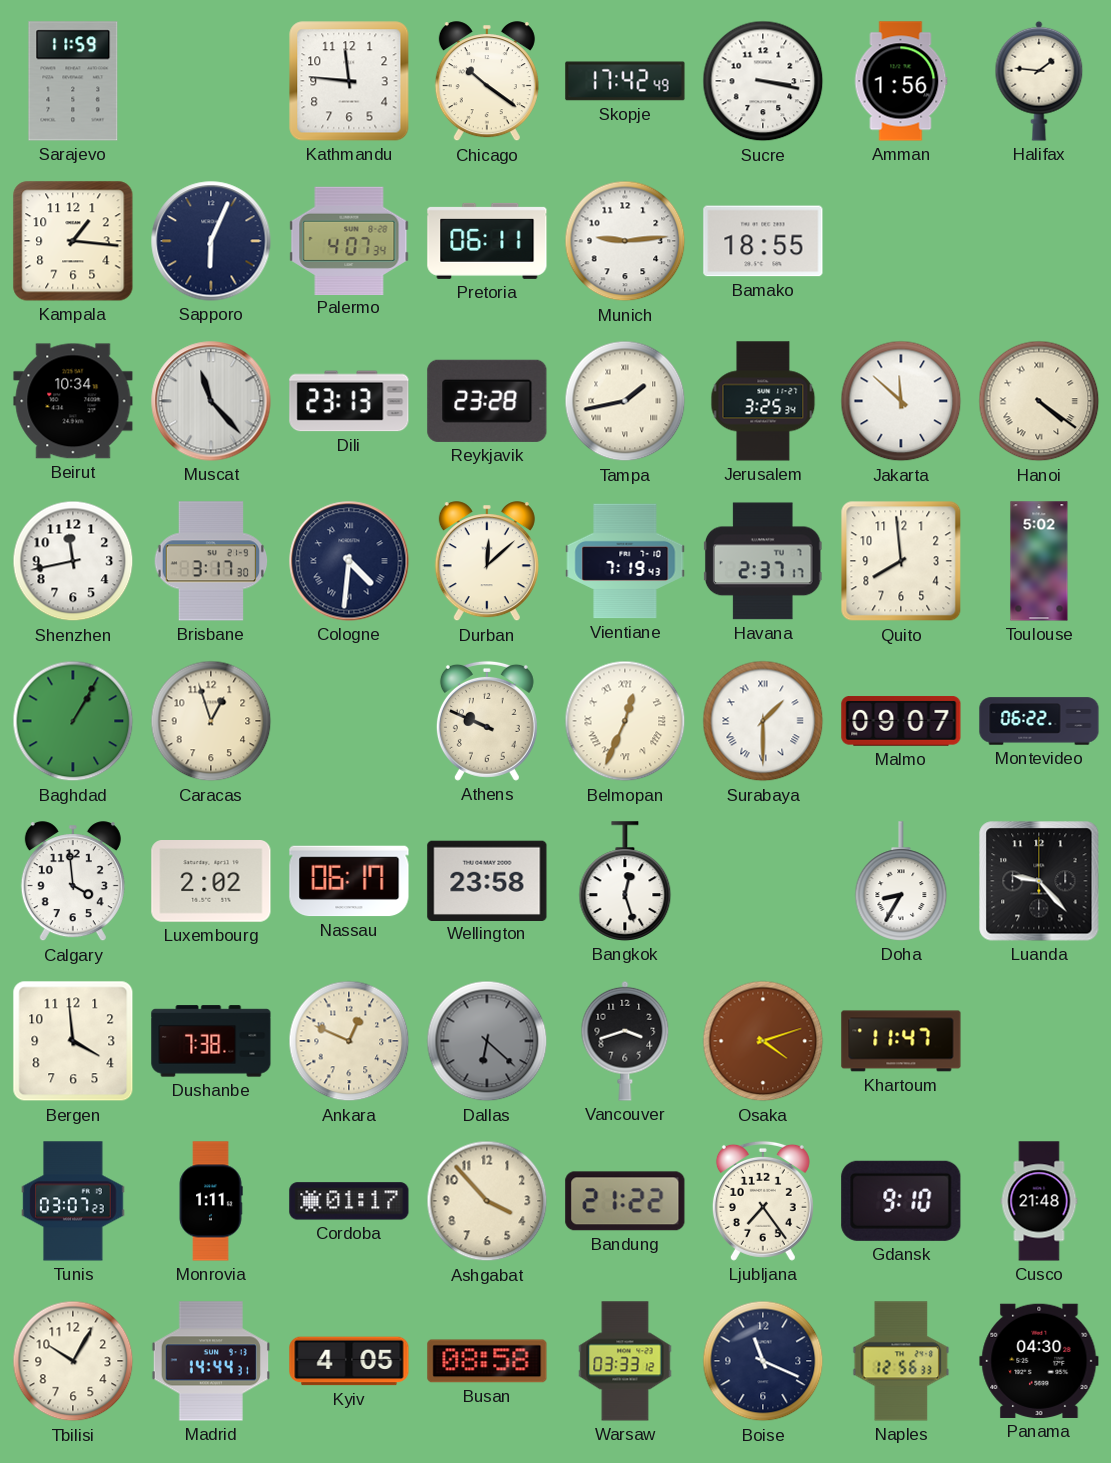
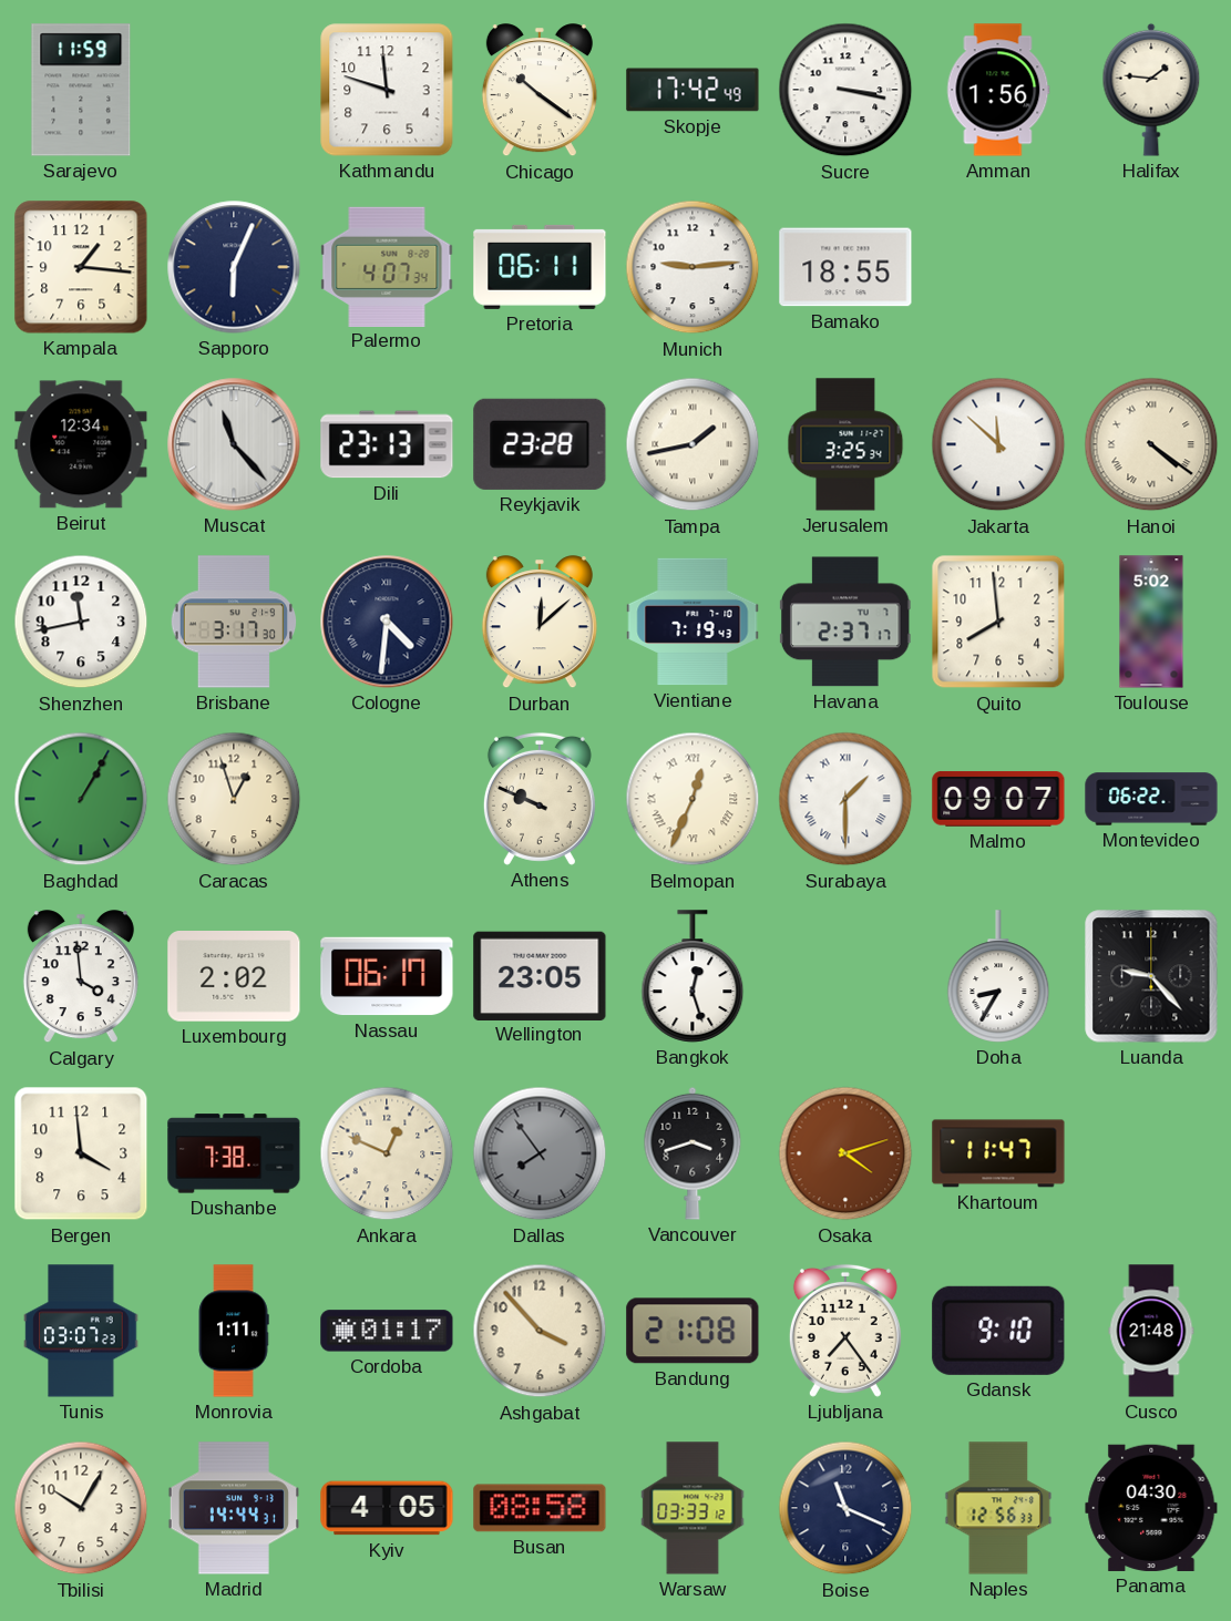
Kathmandu: 11:46 -> 11:48
Beirut: 10:34 -> 12:34
Wellington: 23:58 -> 23:05
Dallas: 6:22 -> 7:54
Bandung: 21:22 -> 21:08
